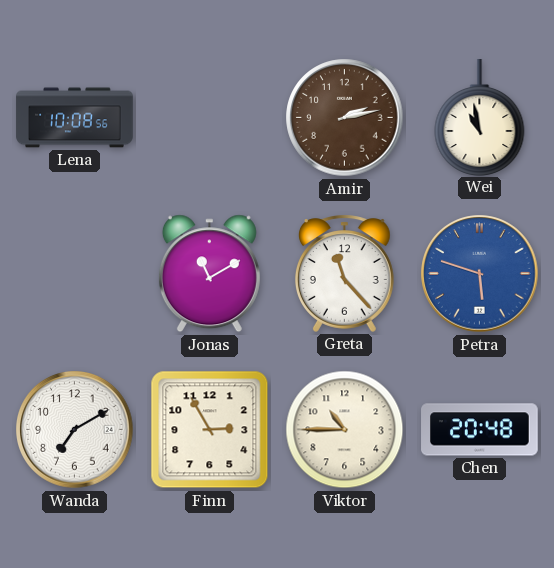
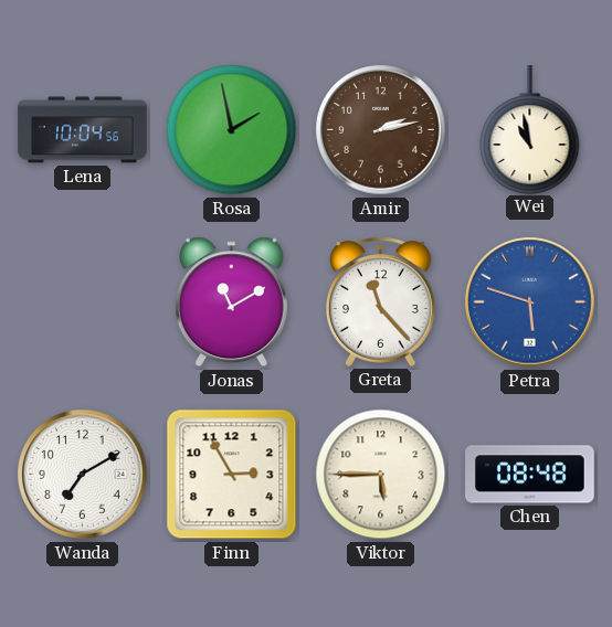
Lena: 10:08 -> 10:04
Rosa: none -> 1:58
Viktor: 10:45 -> 5:45
Chen: 20:48 -> 08:48
